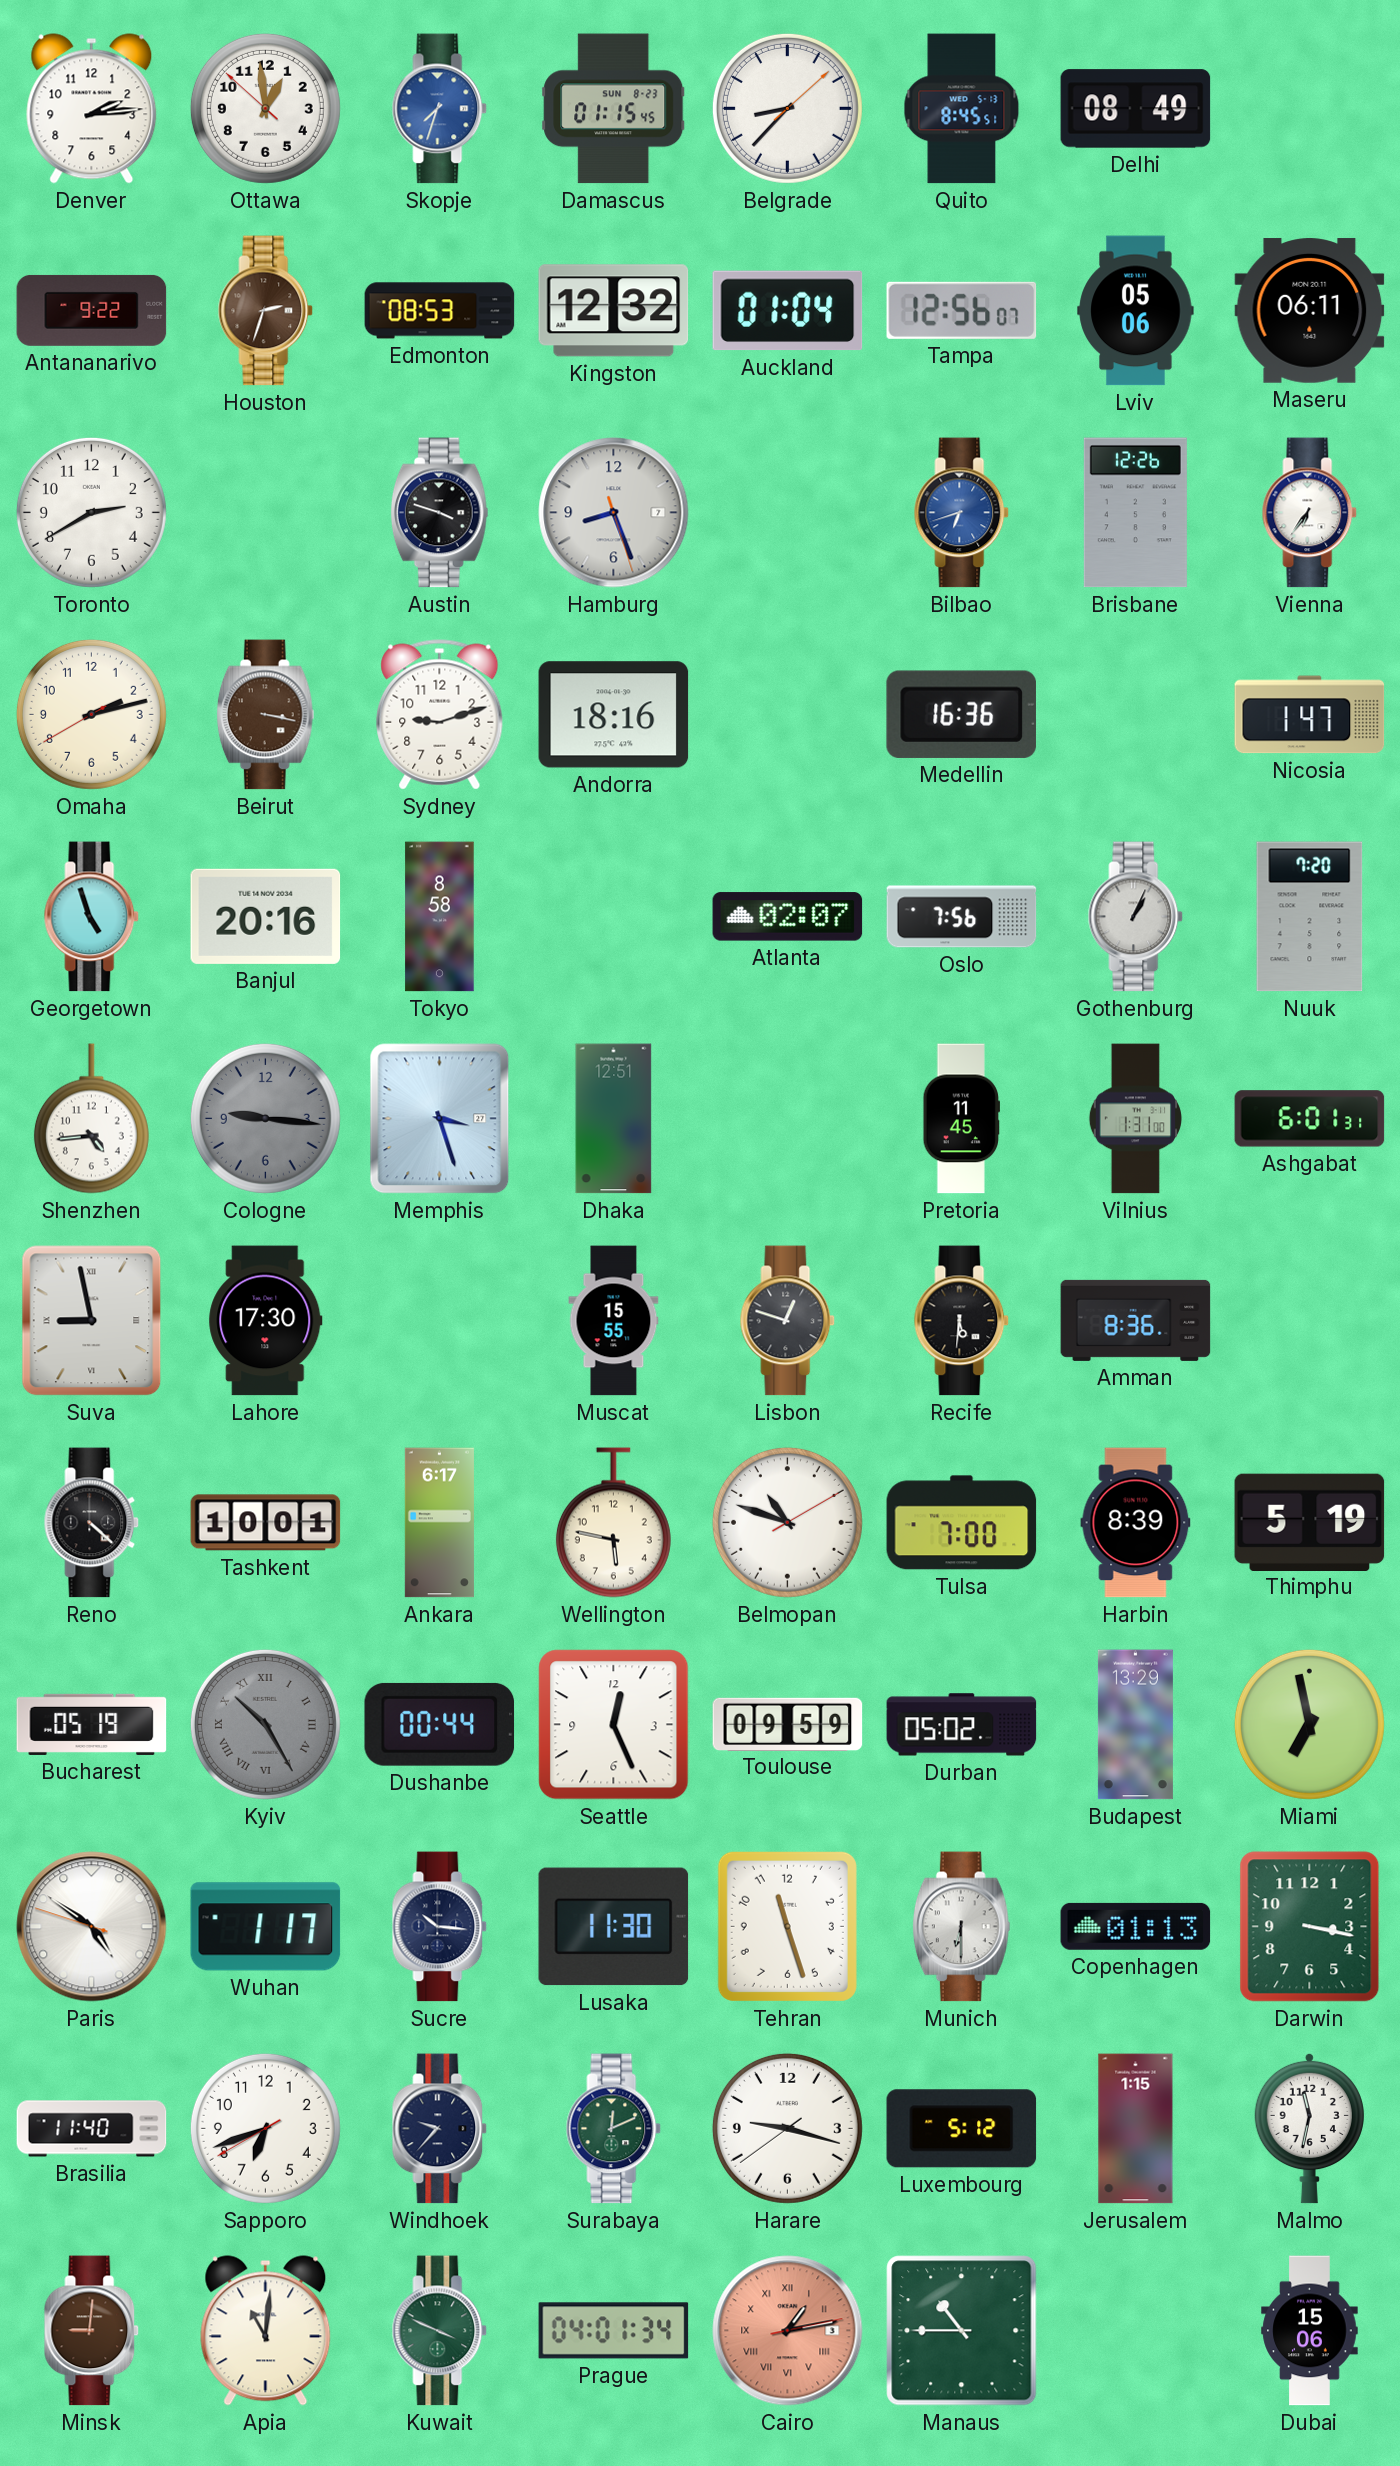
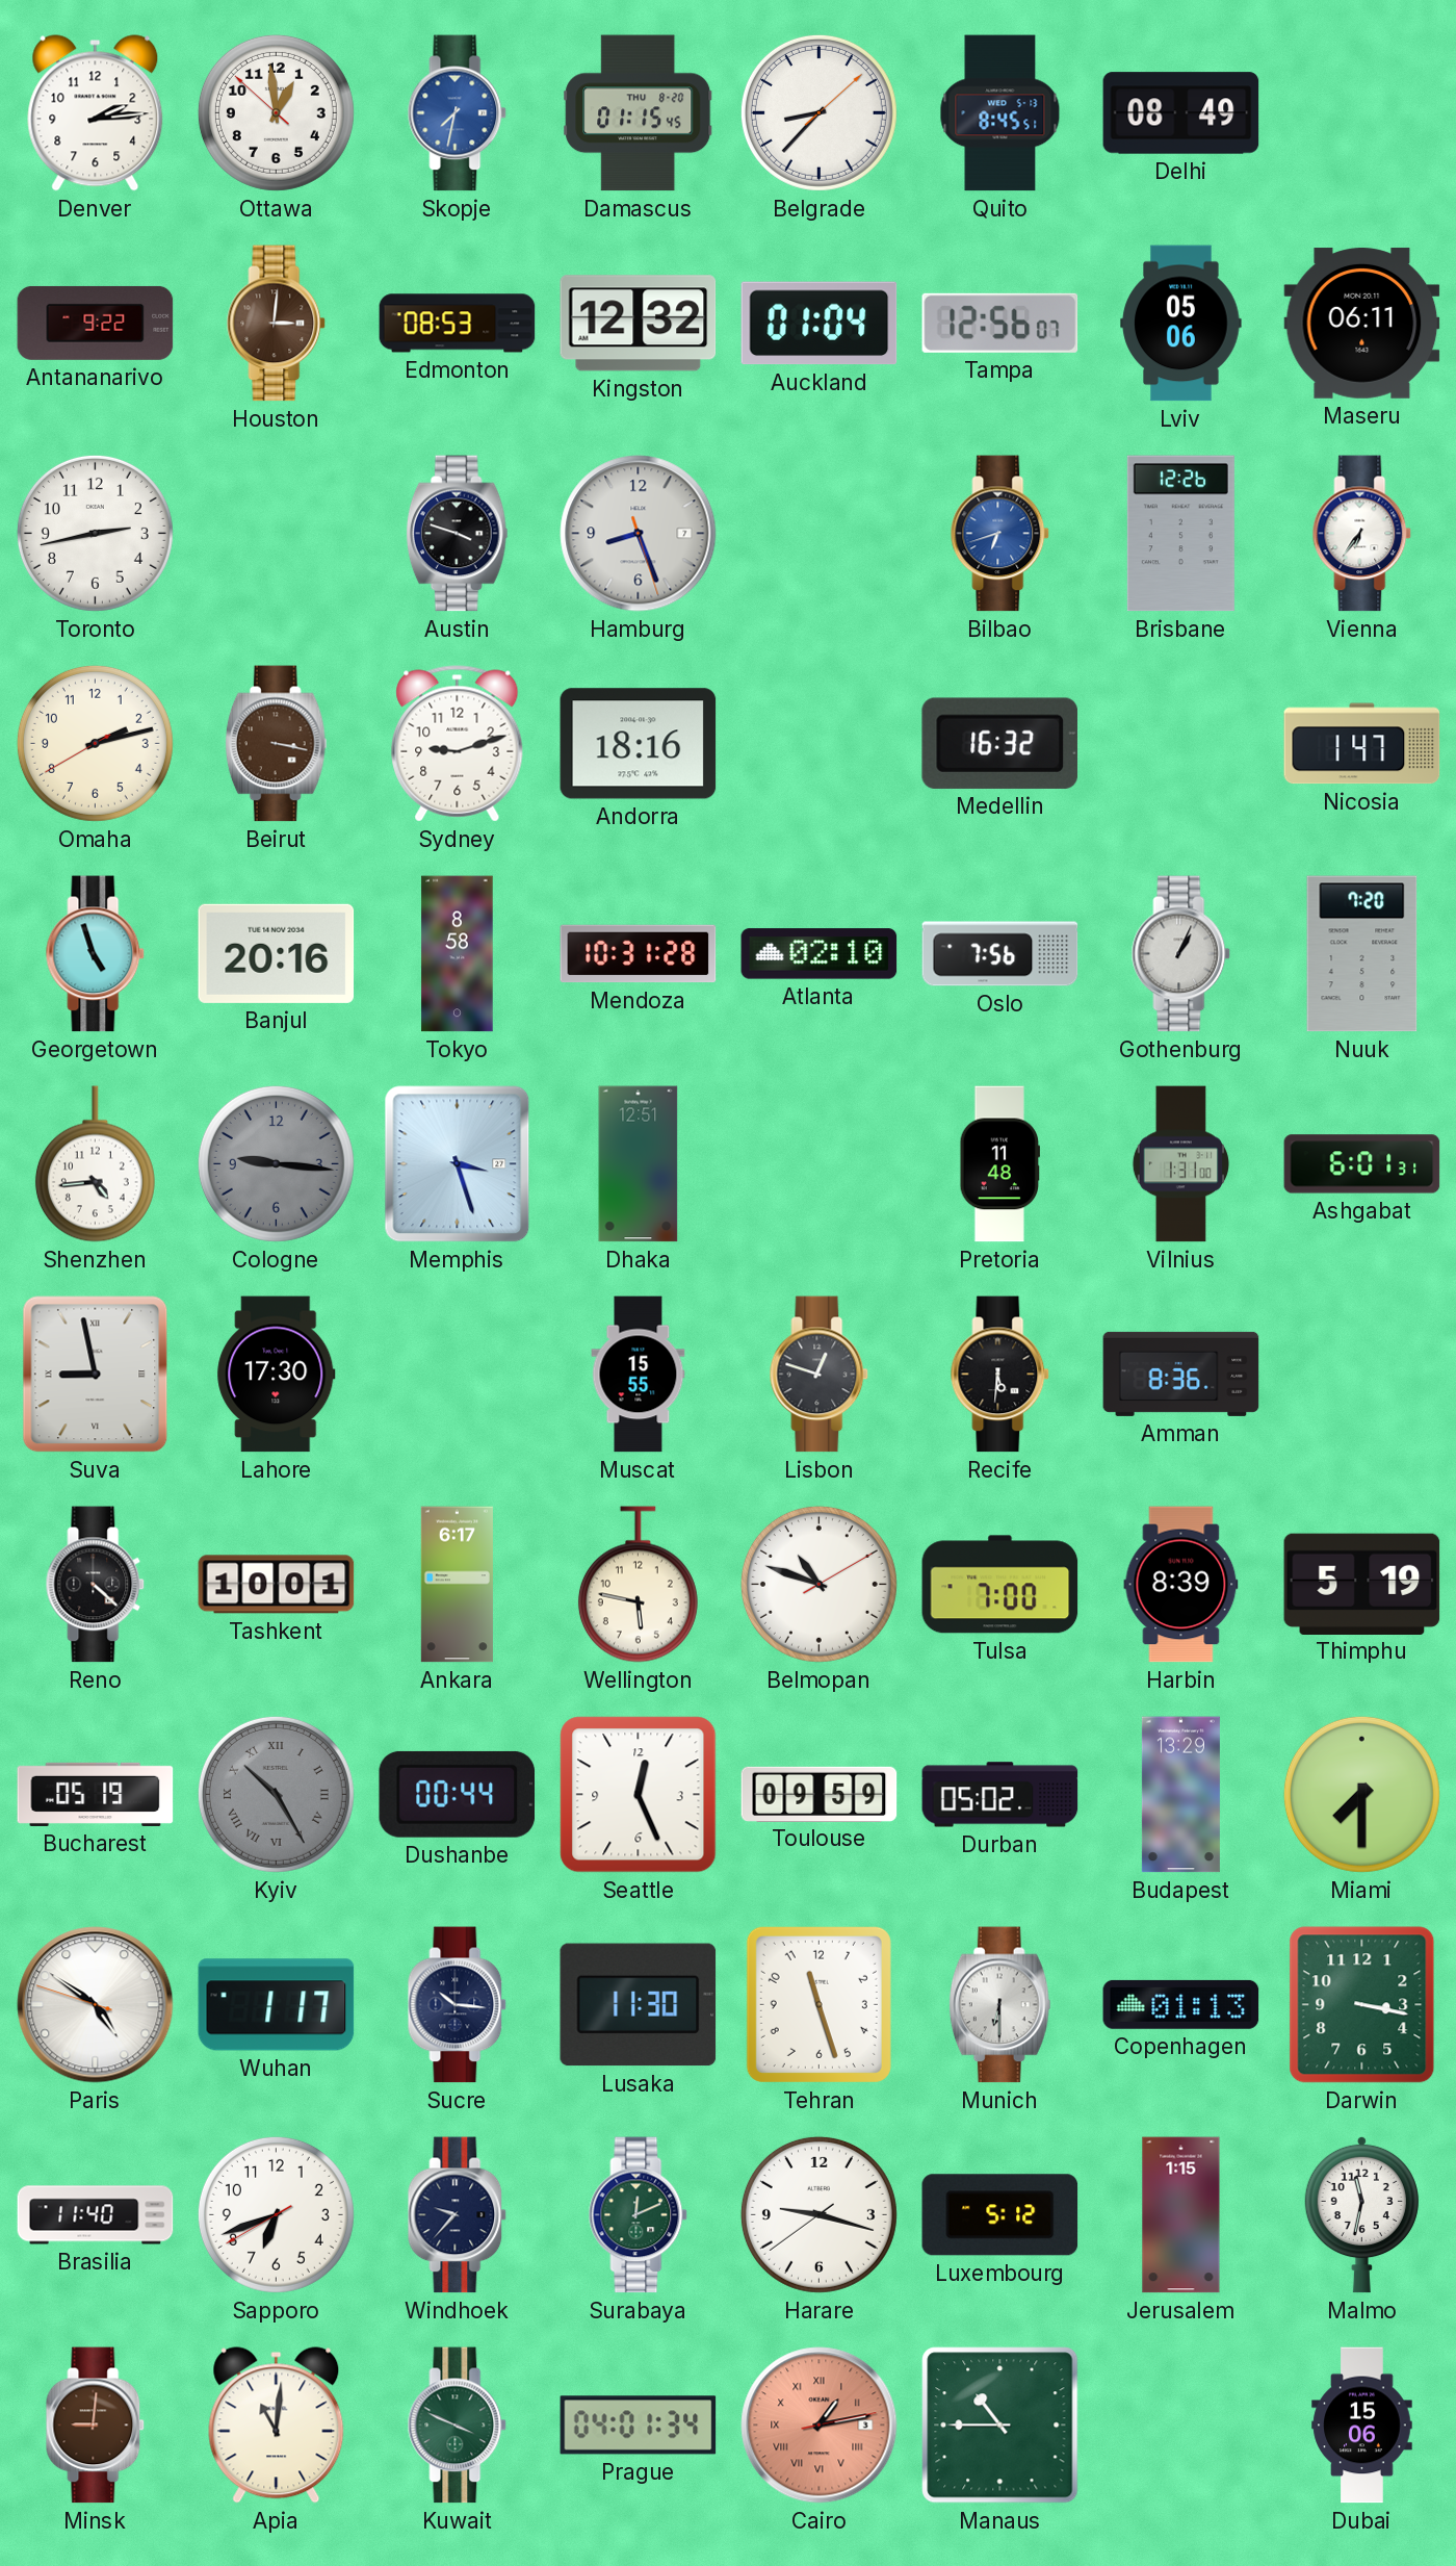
Skopje: 7:33 -> 7:32
Damascus date: SUN 8-23 -> THU 8-20
Houston: 2:33 -> 3:01
Toronto: 2:40 -> 2:43
Medellin: 16:36 -> 16:32
Mendoza: none -> 10:31
Atlanta: 02:07 -> 02:10
Pretoria: 11:45 -> 11:48
Miami: 6:58 -> 7:30
